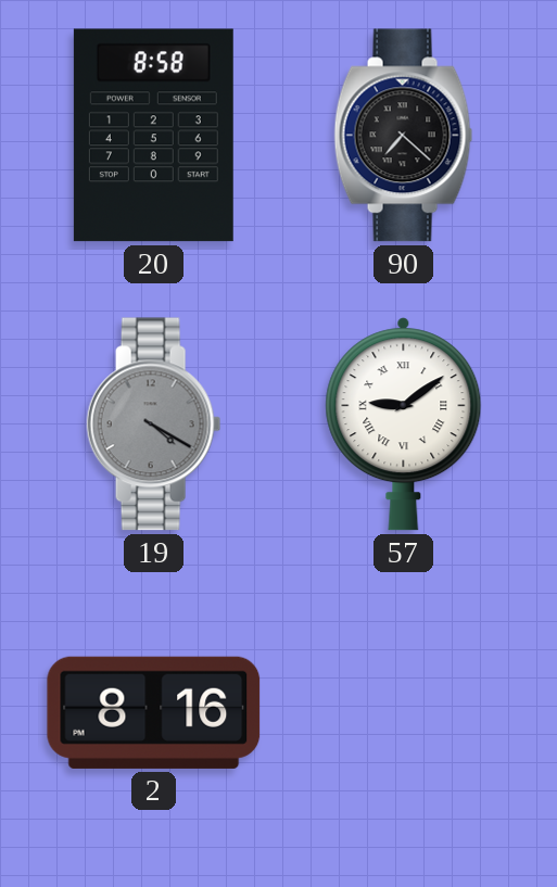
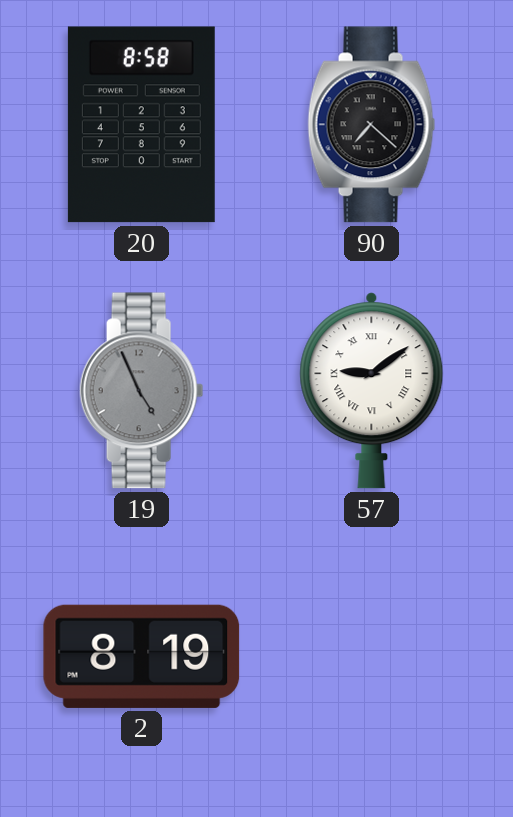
19: 4:20 -> 4:56
2: 8:16 -> 8:19
